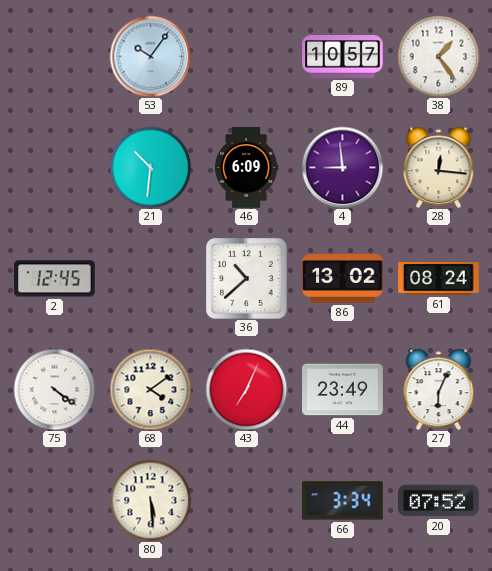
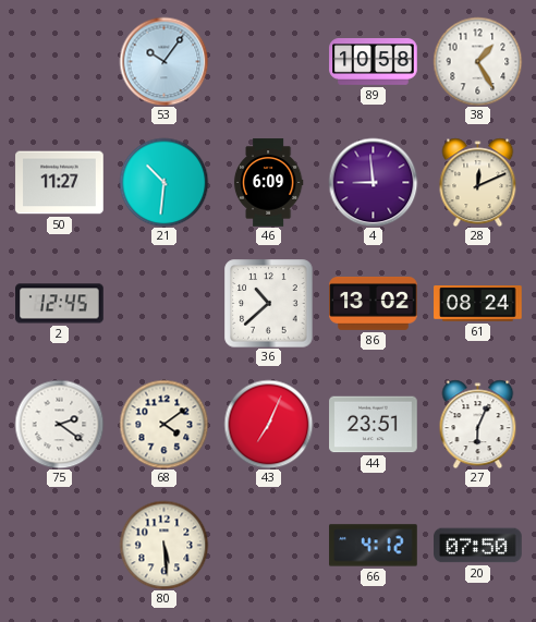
89: 10:57 -> 10:58
38: 1:24 -> 1:25
50: none -> 11:27
28: 12:16 -> 12:11
75: 4:21 -> 2:21
44: 23:49 -> 23:51
66: 3:34 -> 4:12
20: 07:52 -> 07:50
